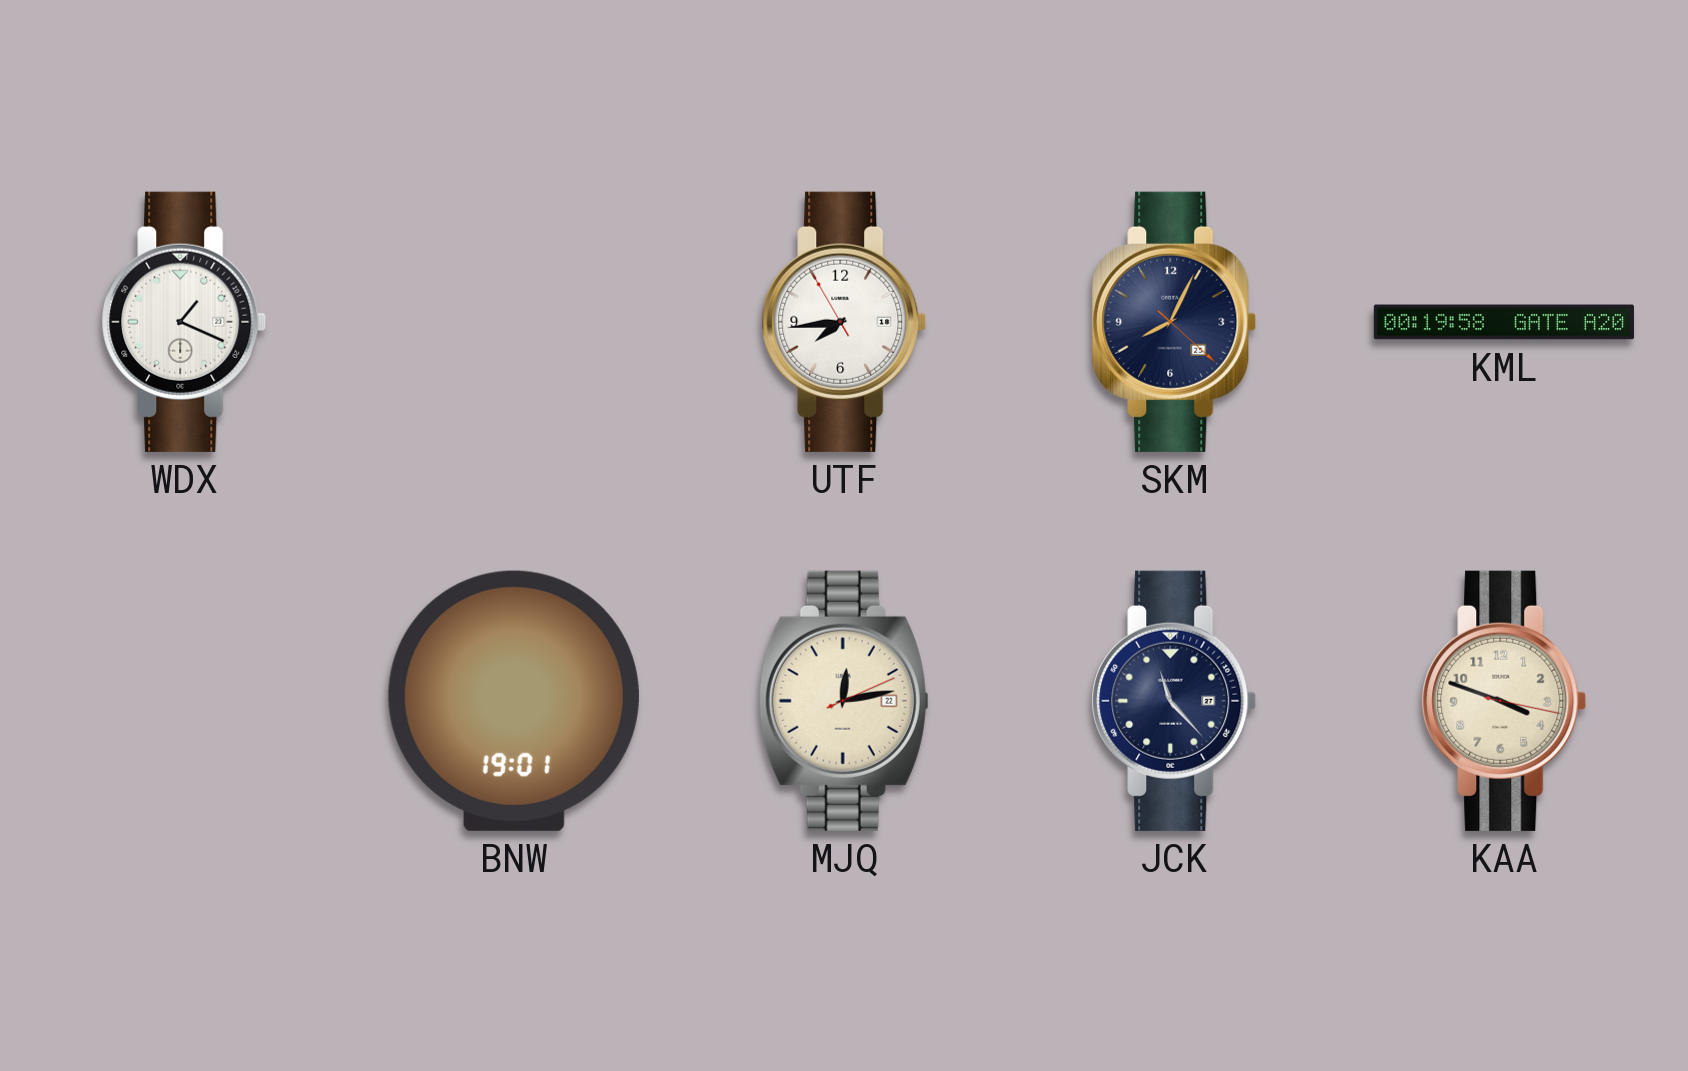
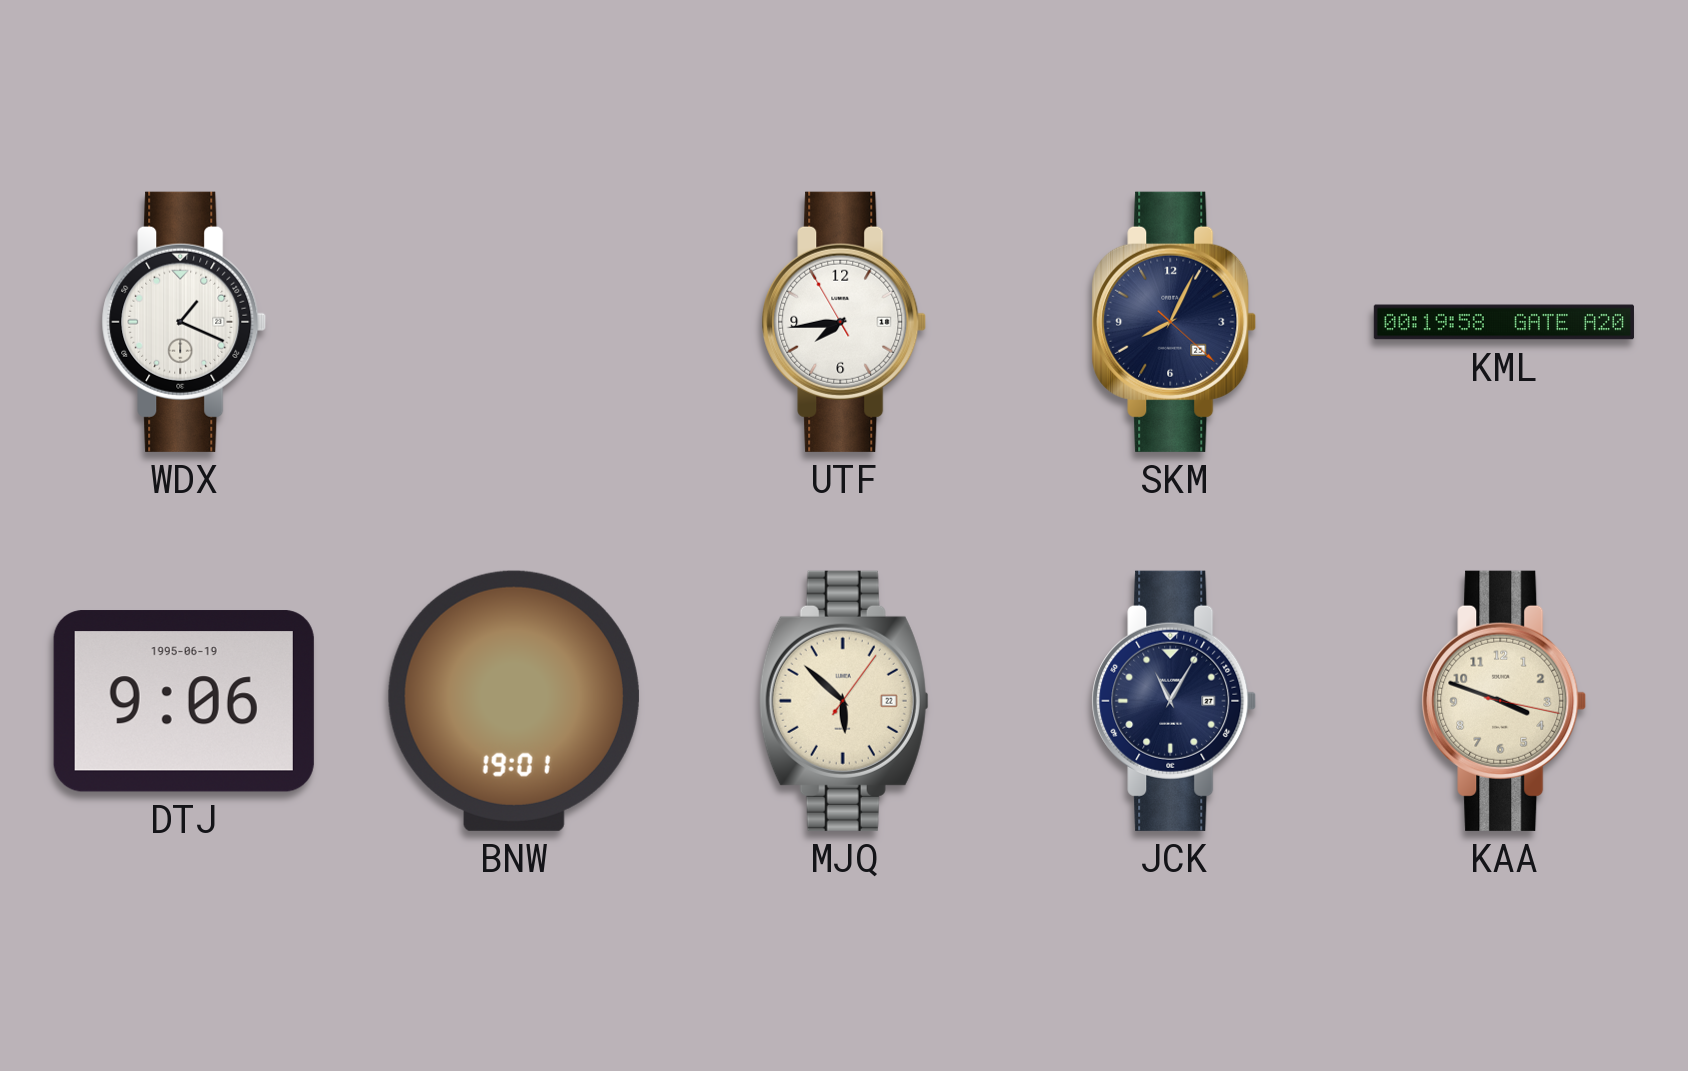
DTJ: none -> 9:06
MJQ: 12:13 -> 5:52
JCK: 11:23 -> 11:05
